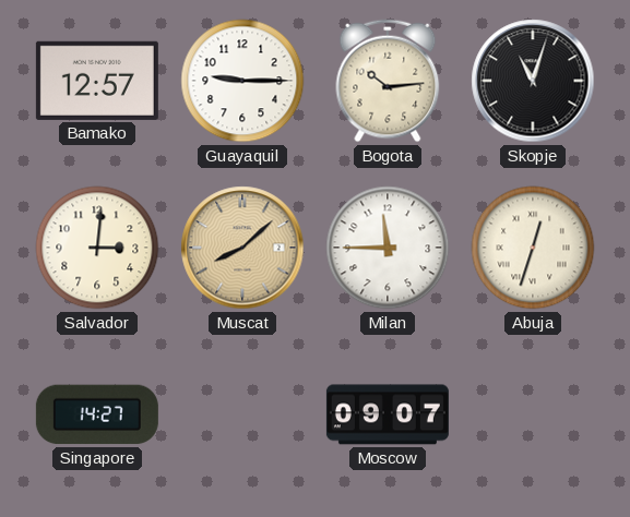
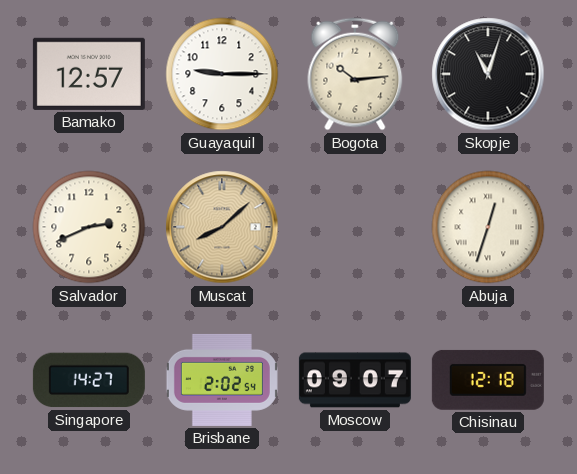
Salvador: 3:01 -> 2:41
Milan: 11:45 -> none
Brisbane: none -> 2:02
Chisinau: none -> 12:18
